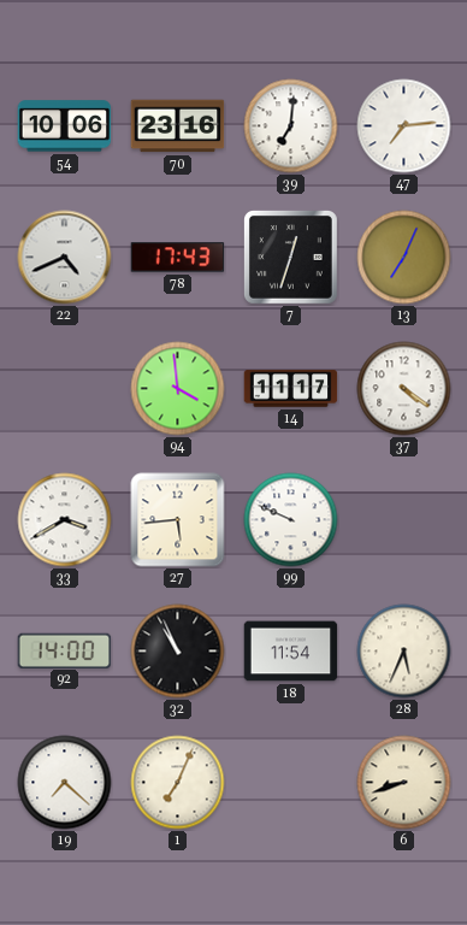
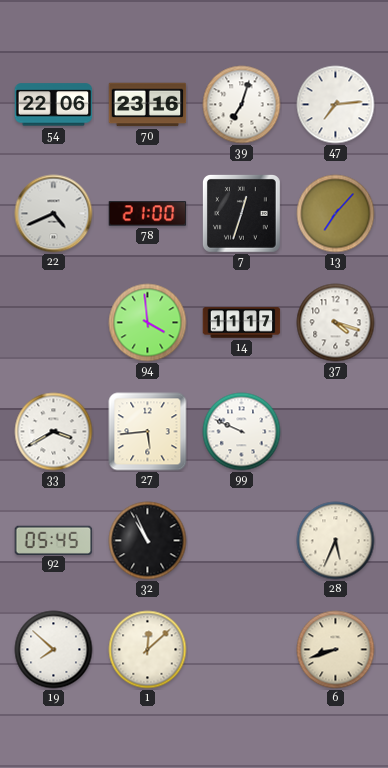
54: 10:06 -> 22:06
39: 7:01 -> 7:03
78: 17:43 -> 21:00
13: 7:04 -> 7:07
37: 4:21 -> 4:18
92: 14:00 -> 05:45
18: 11:54 -> none
19: 7:22 -> 7:52
1: 7:04 -> 12:08
